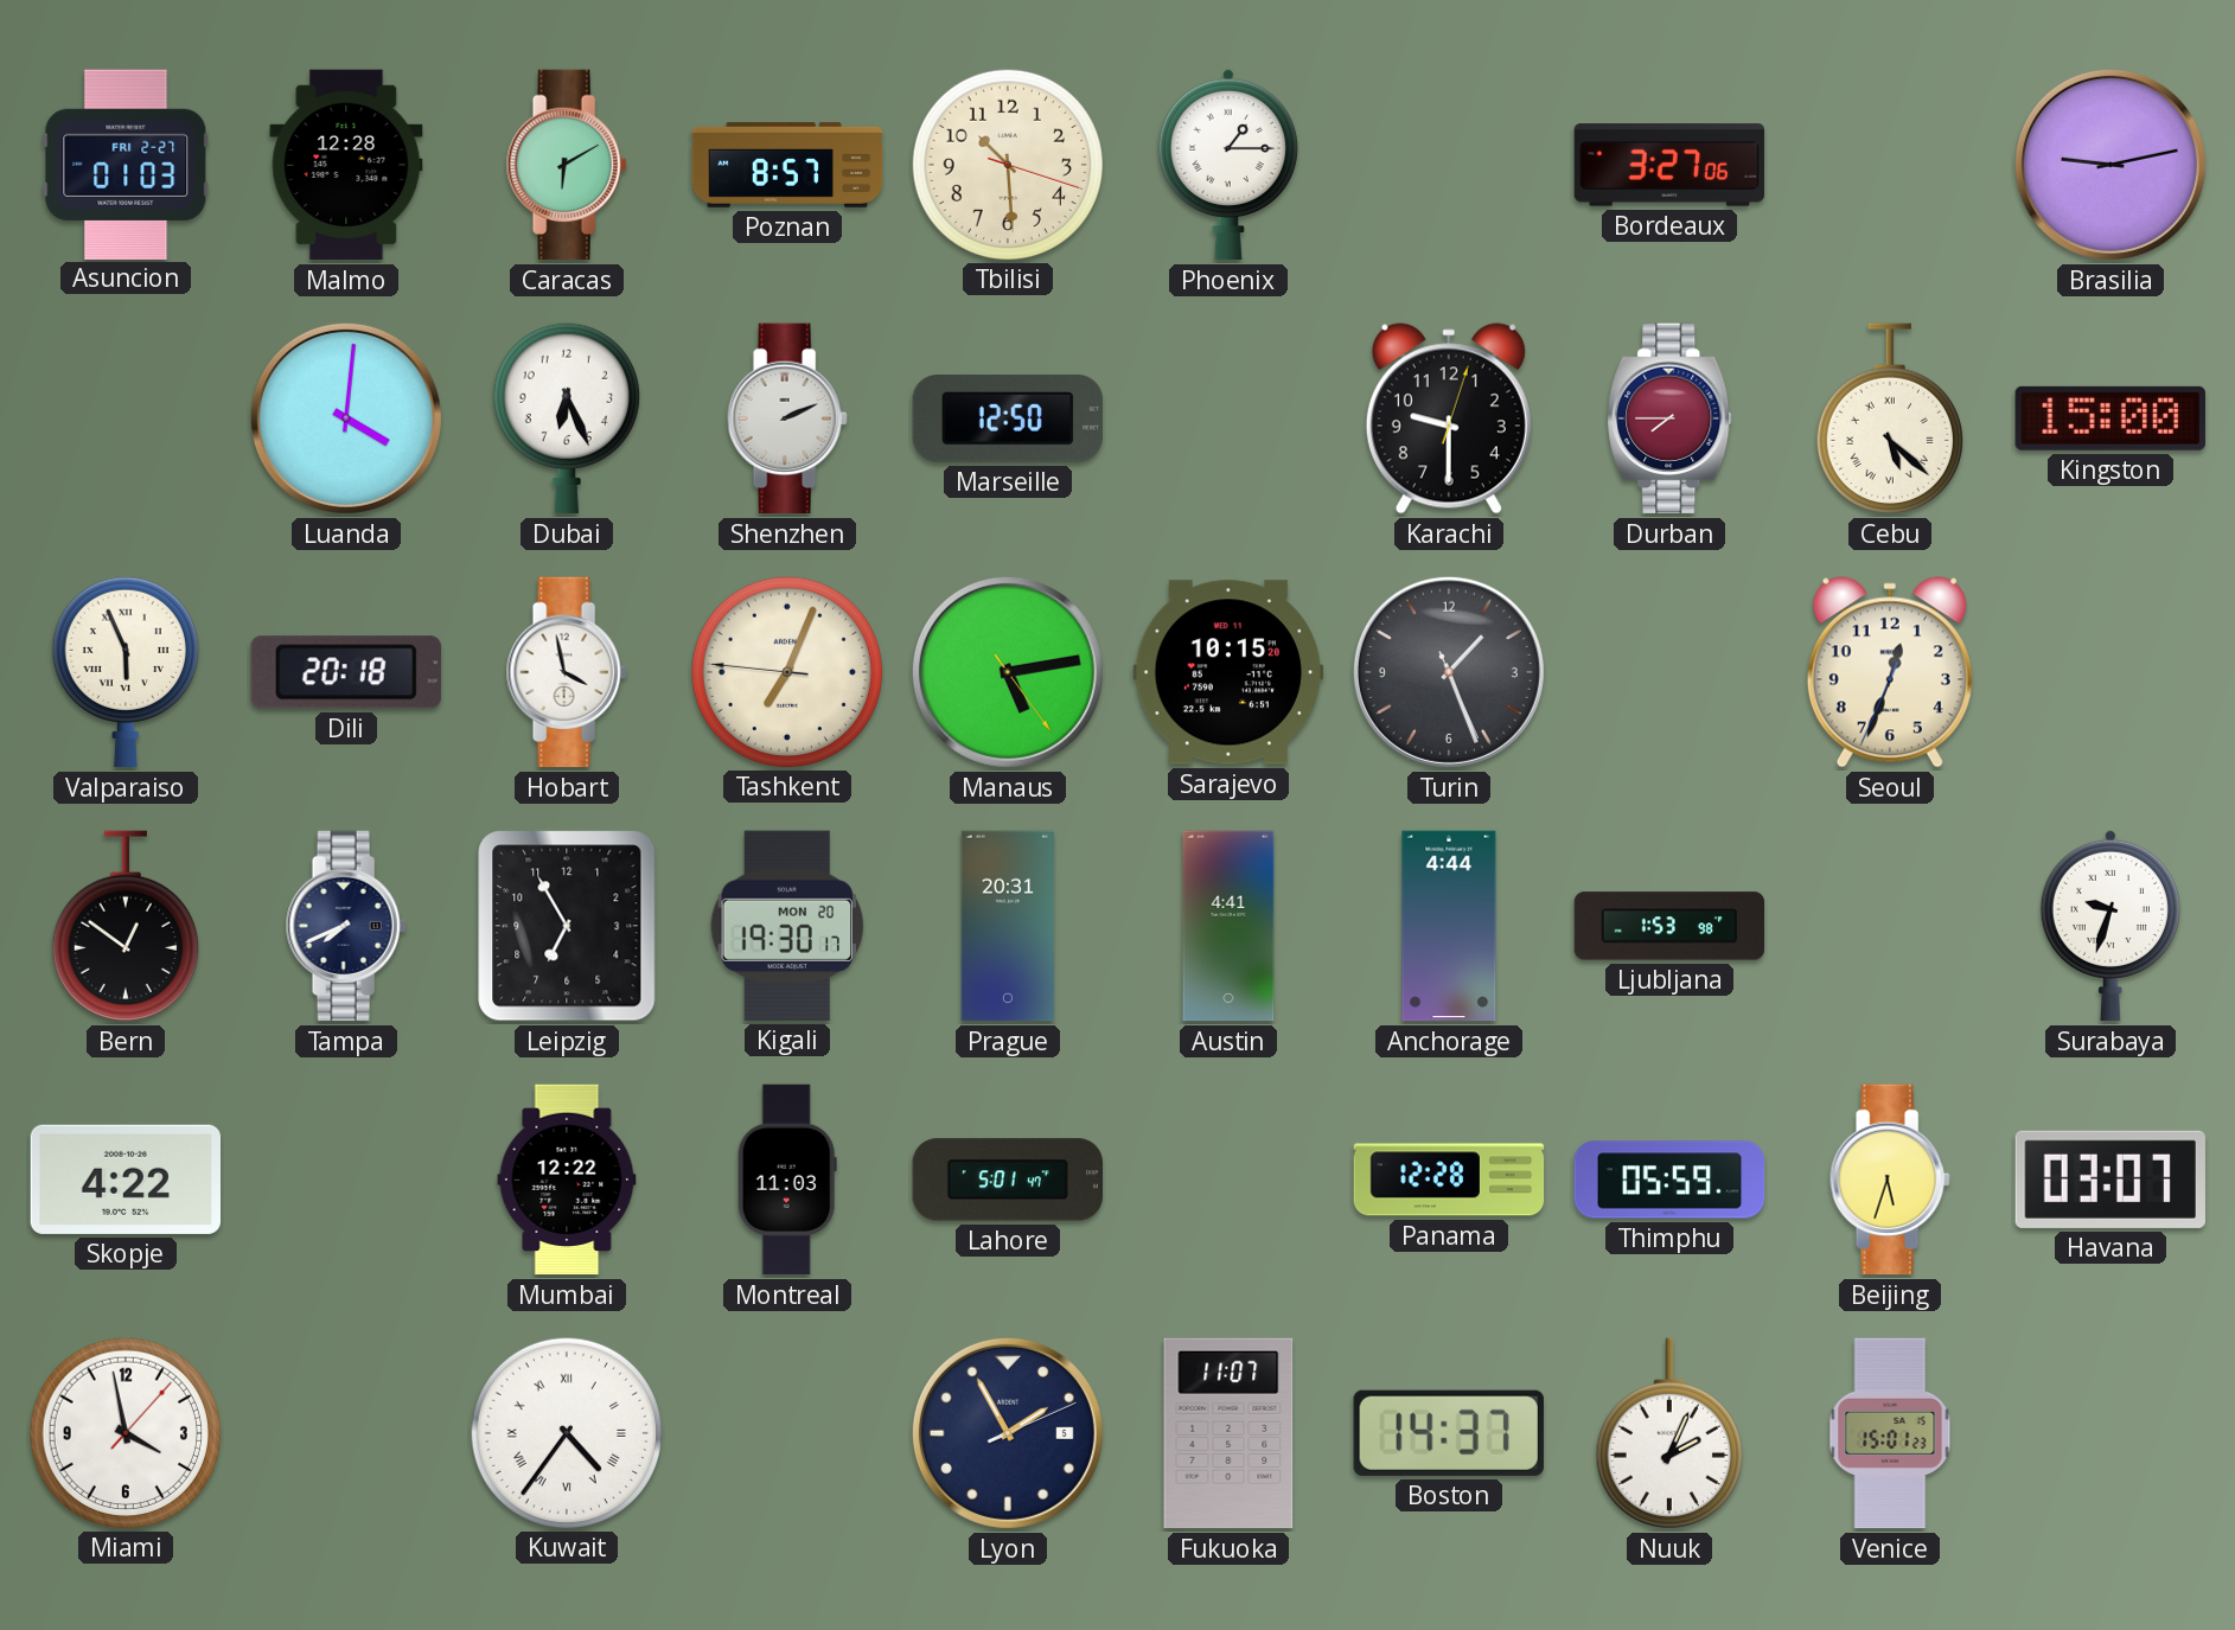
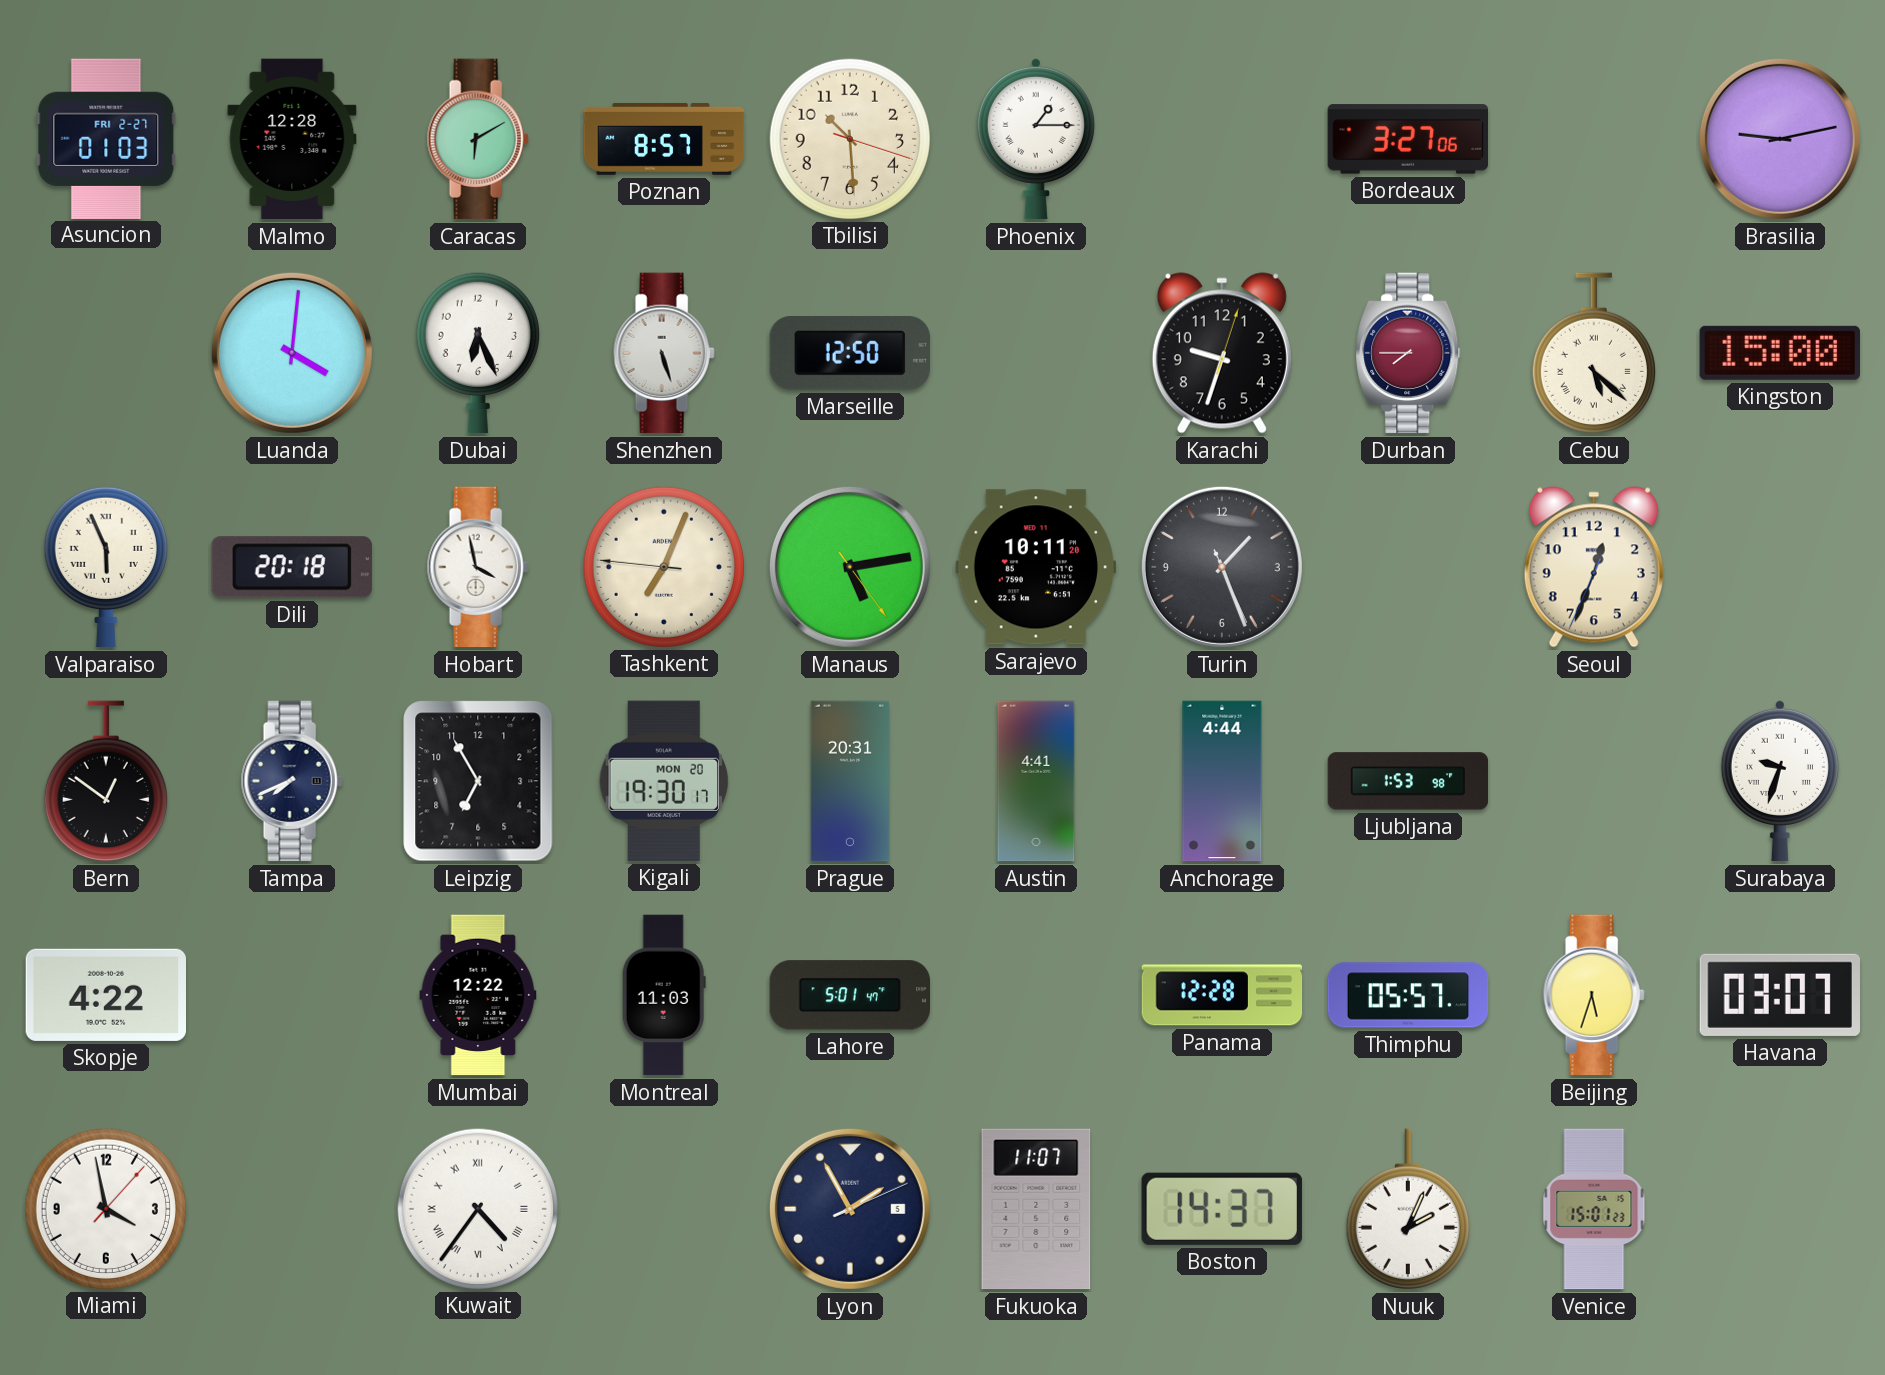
Shenzhen: 2:11 -> 5:27
Karachi: 9:30 -> 9:33
Sarajevo: 10:15 -> 10:11
Thimphu: 05:59 -> 05:57
